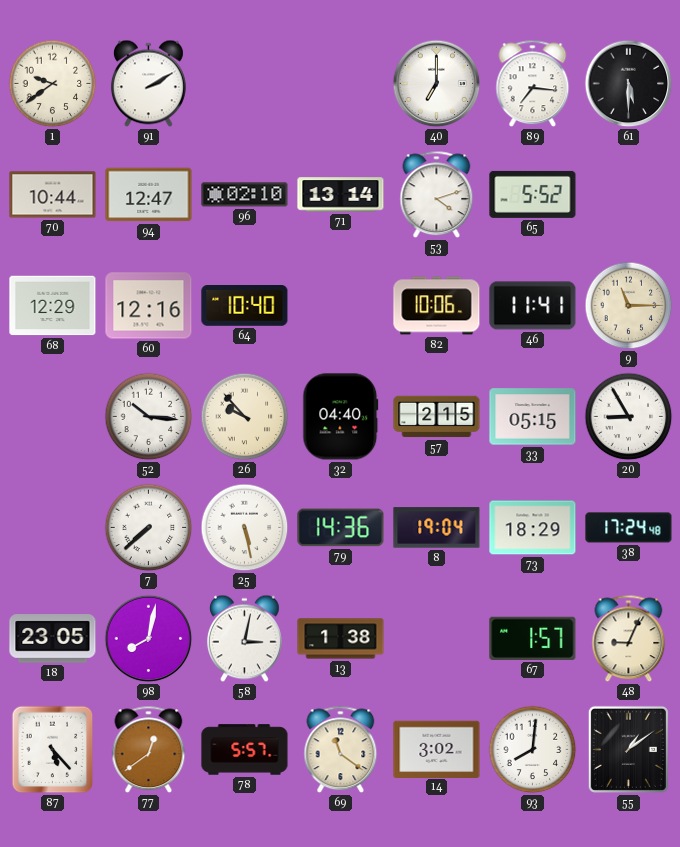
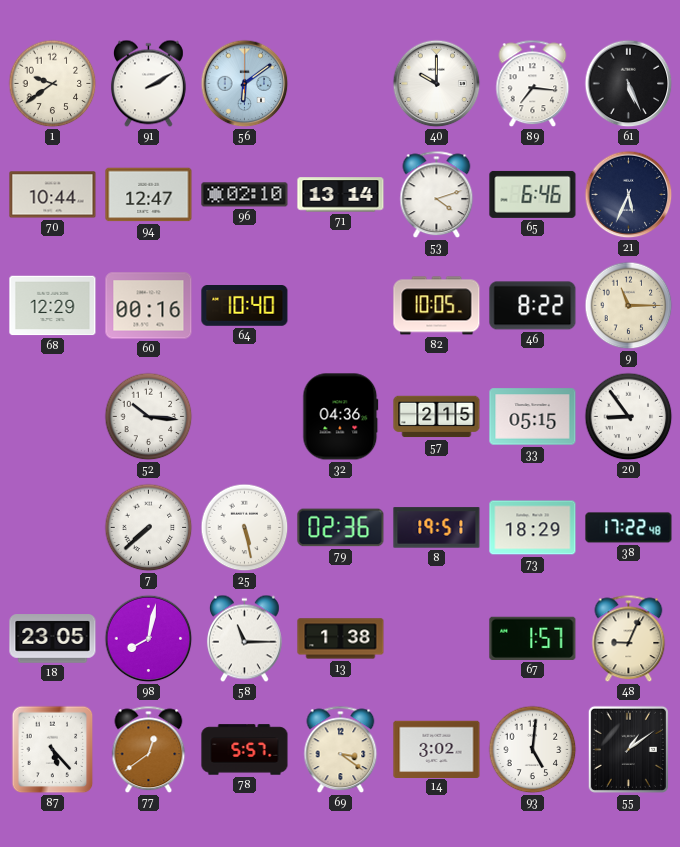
56: none -> 6:09
40: 7:00 -> 10:00
61: 5:30 -> 5:26
65: 5:52 -> 6:46
21: none -> 5:34
60: 12:16 -> 00:16
82: 10:06 -> 10:05
46: 11:41 -> 8:22
26: 9:53 -> none
32: 04:40 -> 04:36
20: 8:55 -> 8:54
79: 14:36 -> 02:36
8: 19:04 -> 19:51
38: 17:24 -> 17:22
58: 3:02 -> 11:15
69: 11:21 -> 3:21
93: 8:01 -> 5:01
